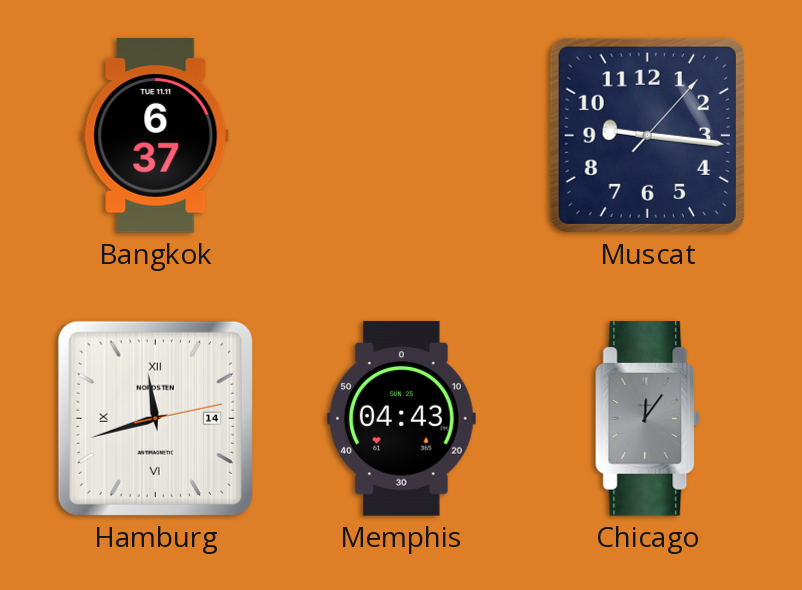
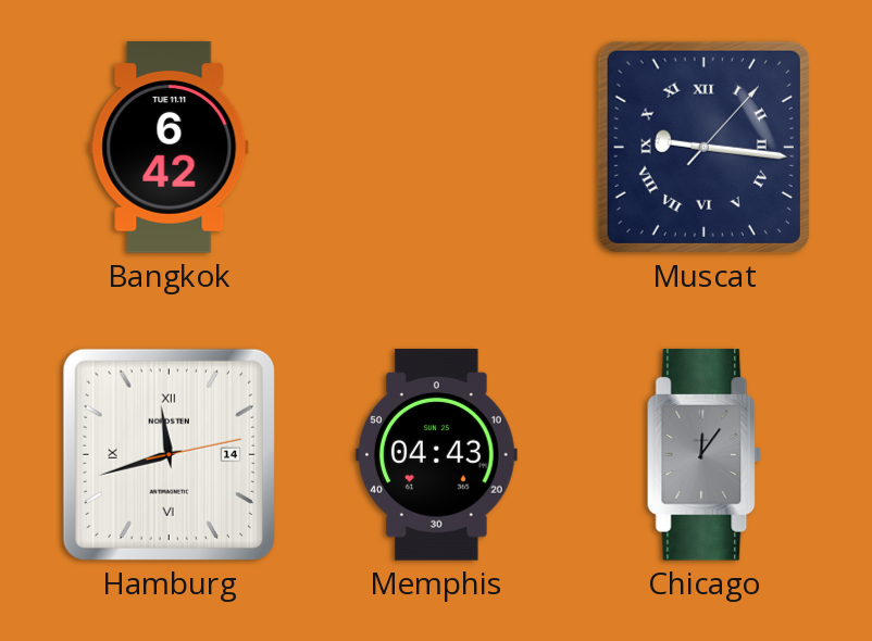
Bangkok: 6:37 -> 6:42
Muscat numerals: Arabic -> Roman
